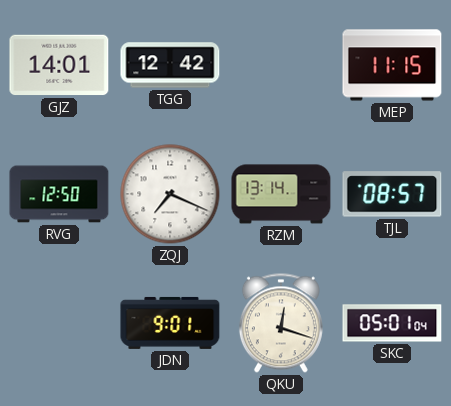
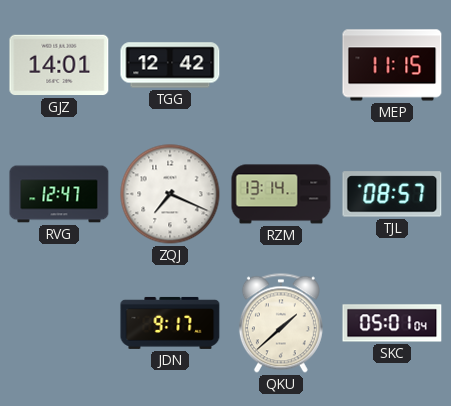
RVG: 12:50 -> 12:47
JDN: 9:01 -> 9:17
QKU: 12:18 -> 1:38
